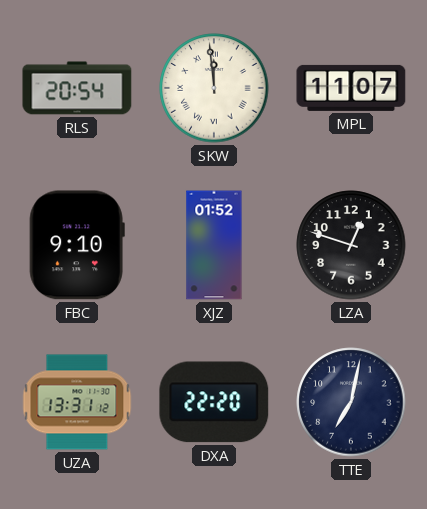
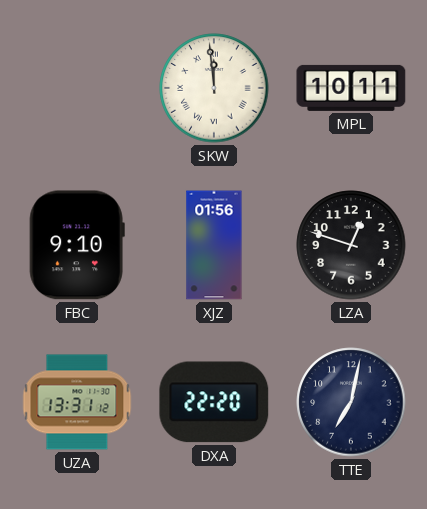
RLS: 20:54 -> none
MPL: 11:07 -> 10:11
XJZ: 01:52 -> 01:56
